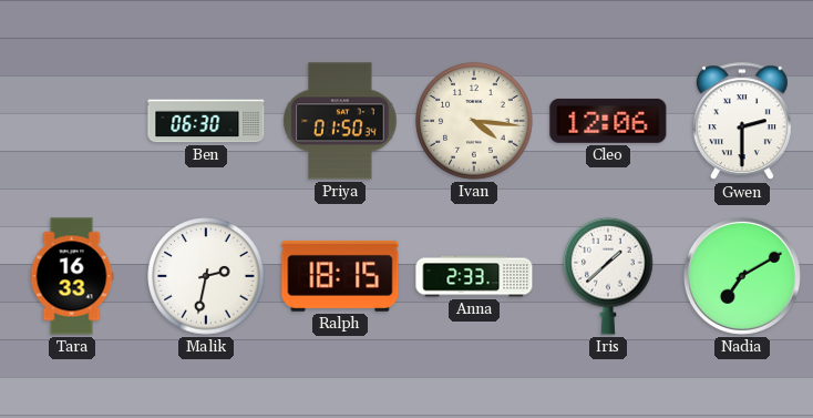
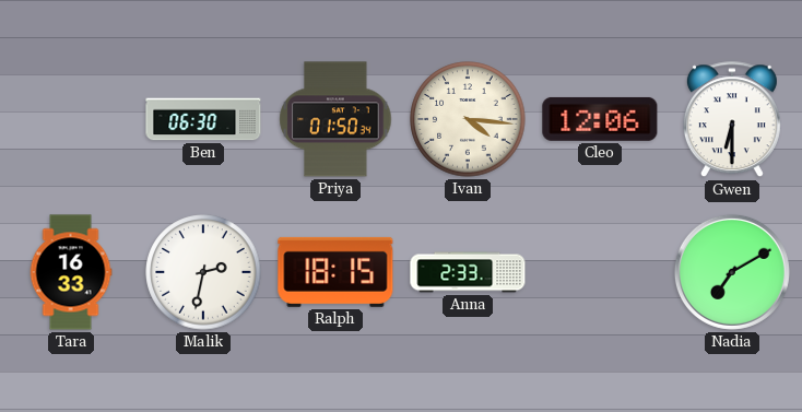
Gwen: 2:30 -> 6:30
Iris: 1:38 -> none
